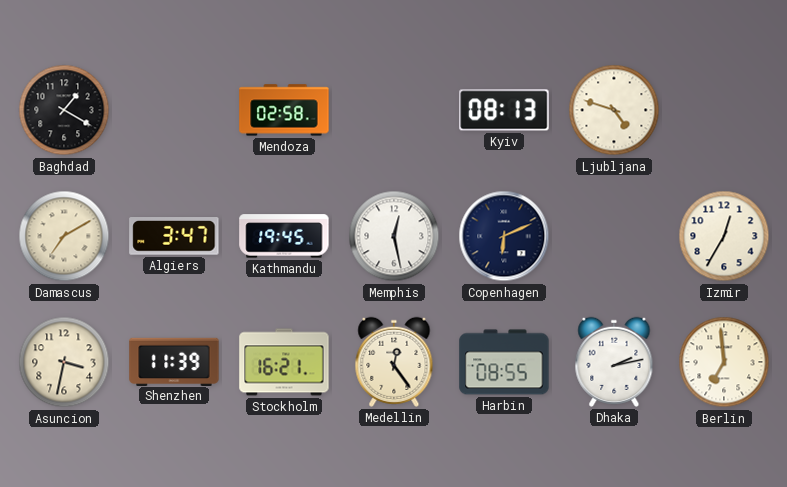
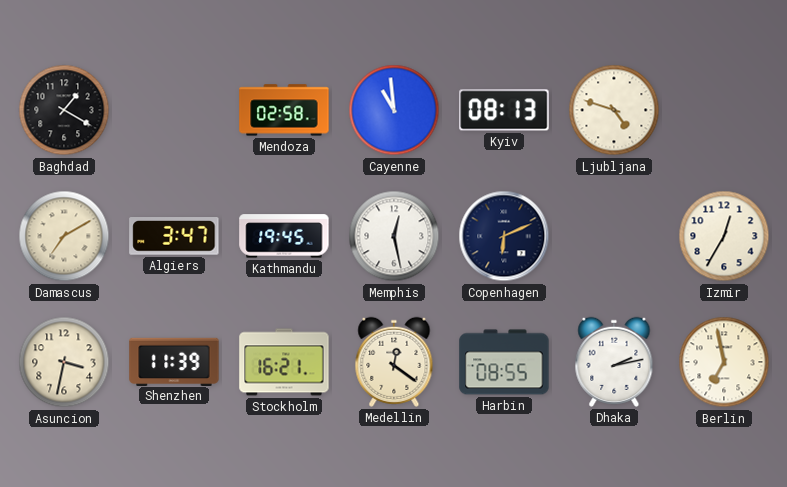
Cayenne: none -> 10:59
Medellin: 12:24 -> 12:21
Berlin: 6:59 -> 6:58
